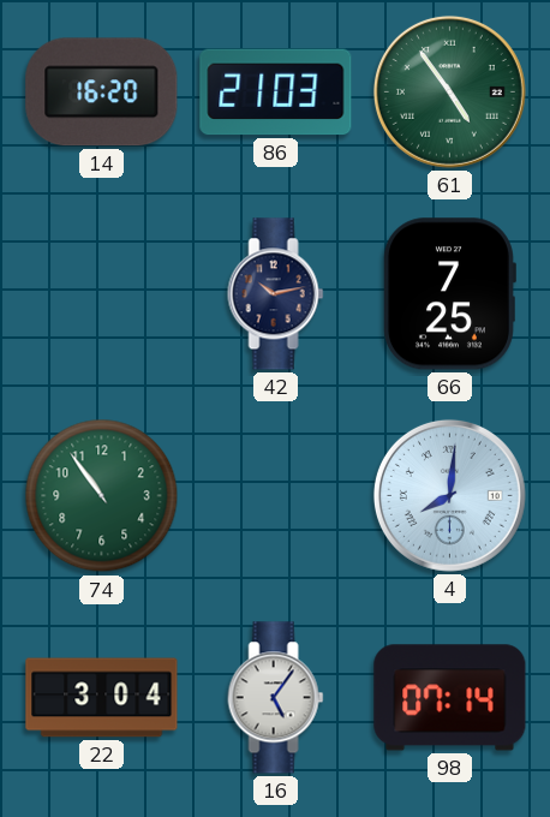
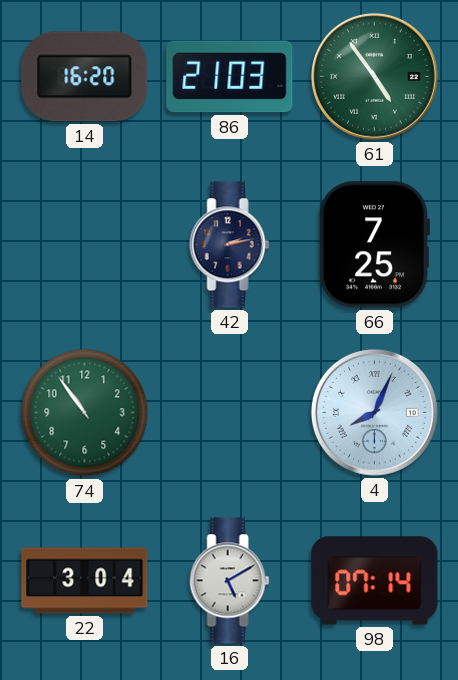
42: 10:13 -> 2:13
4: 8:01 -> 8:04
16: 5:06 -> 5:10
